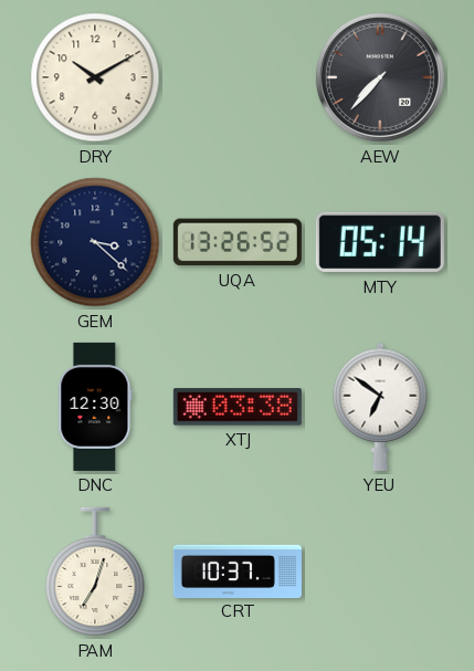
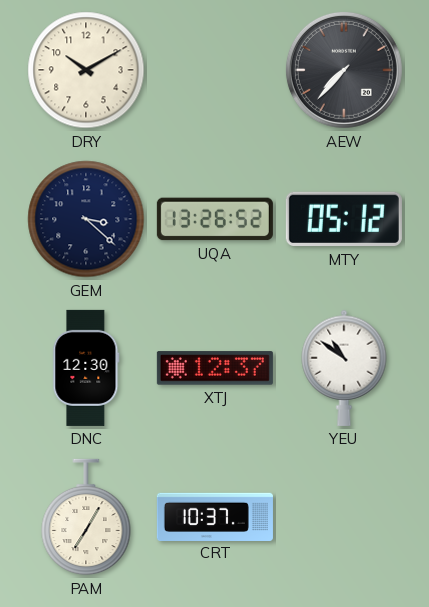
MTY: 05:14 -> 05:12
XTJ: 03:38 -> 12:37
YEU: 6:51 -> 10:51
PAM: 7:03 -> 7:05
